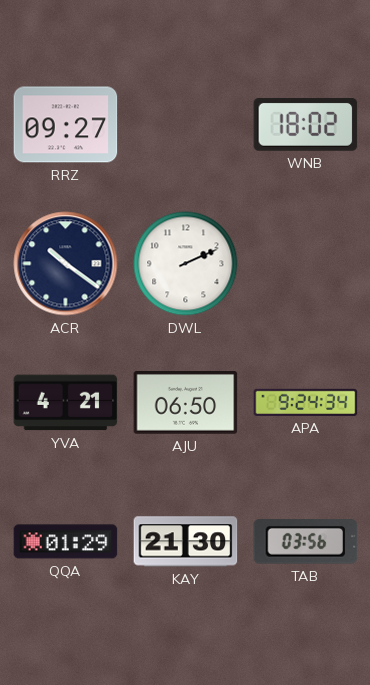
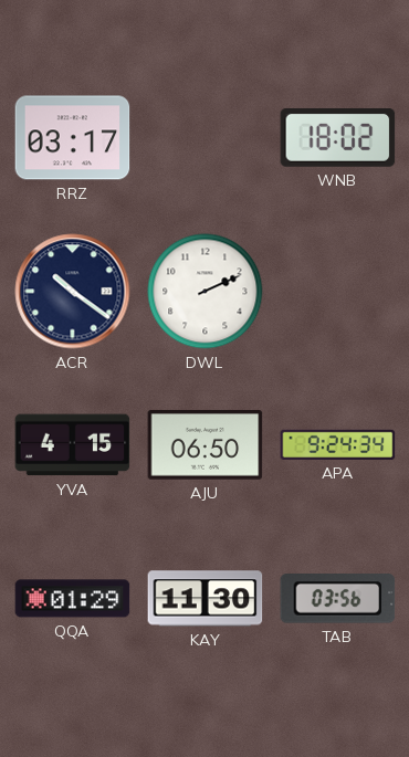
RRZ: 09:27 -> 03:17
YVA: 4:21 -> 4:15
KAY: 21:30 -> 11:30
